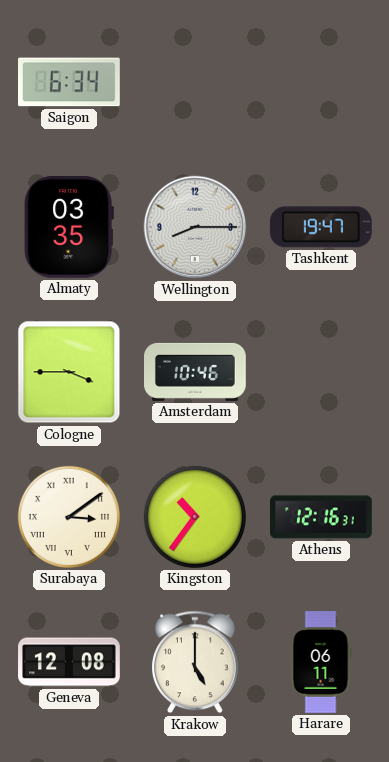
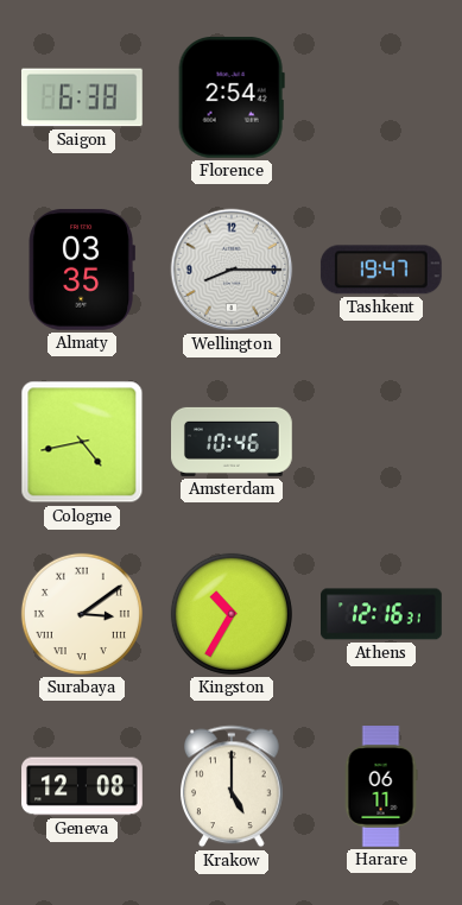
Saigon: 6:34 -> 6:38
Florence: none -> 2:54
Cologne: 3:45 -> 4:43
Kingston: 10:36 -> 10:35
